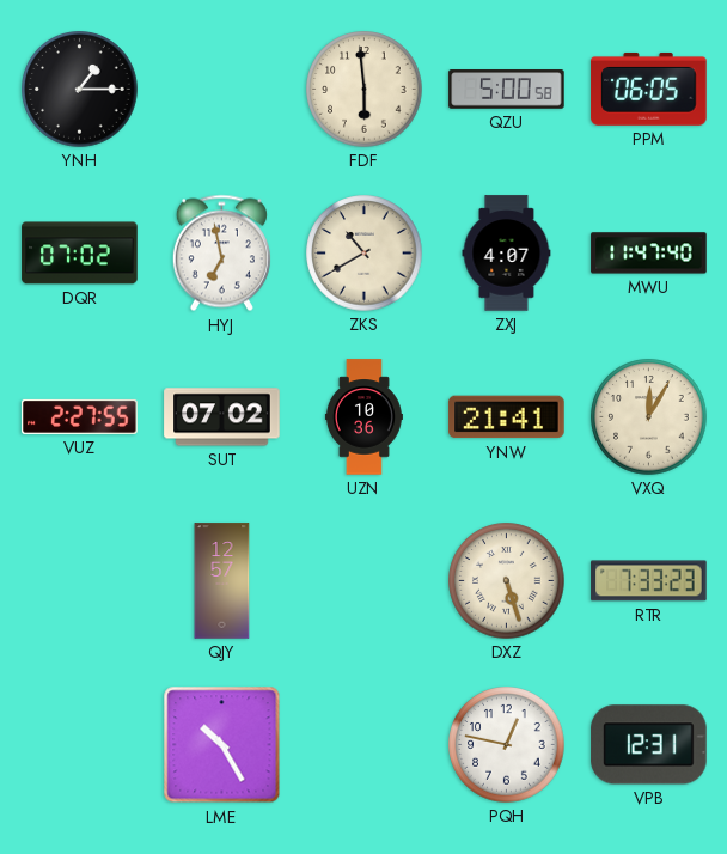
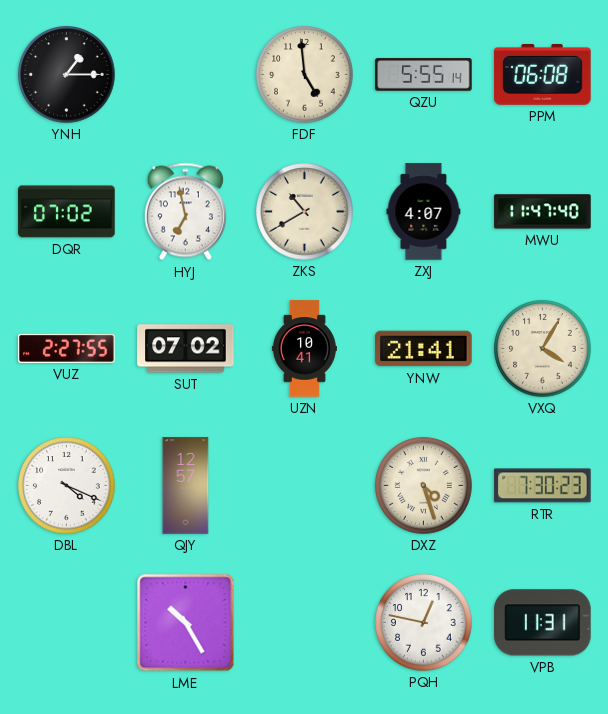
FDF: 5:59 -> 4:59
QZU: 5:00 -> 5:55
PPM: 06:05 -> 06:08
UZN: 10:36 -> 10:41
VXQ: 12:05 -> 4:05
DBL: none -> 4:19
DXZ: 5:27 -> 4:27
RTR: 7:33 -> 7:30
VPB: 12:31 -> 11:31
